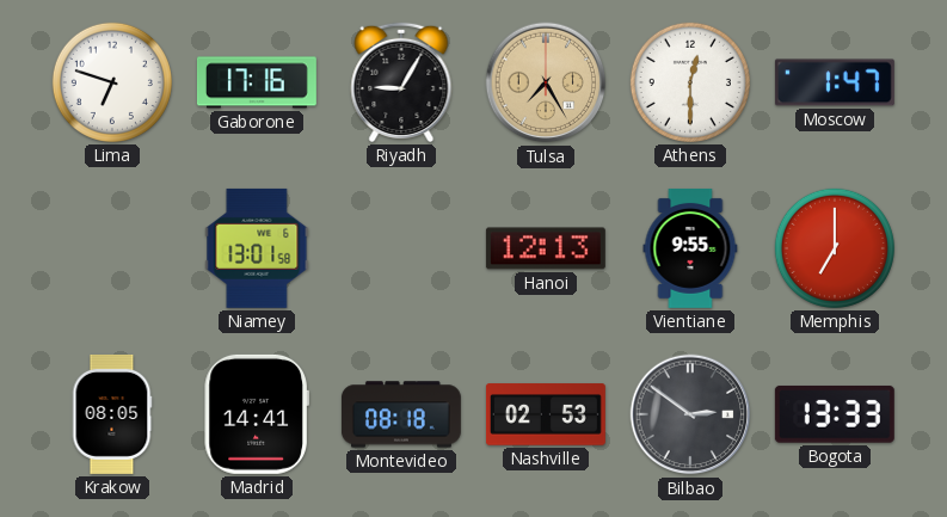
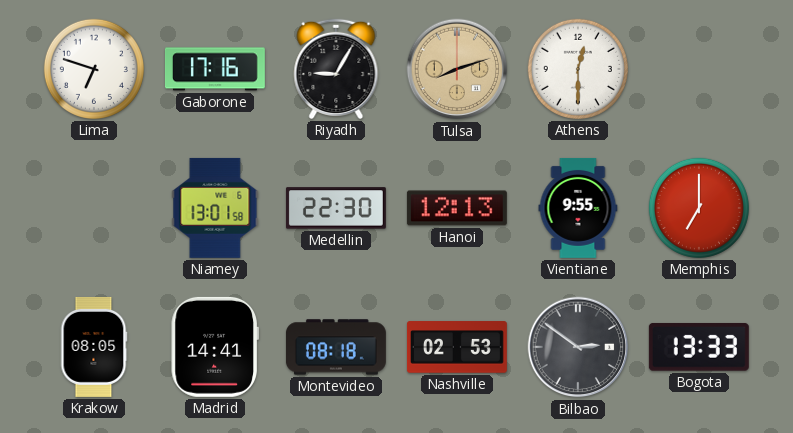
Tulsa: 7:25 -> 8:12
Moscow: 1:47 -> none
Medellin: none -> 22:30
